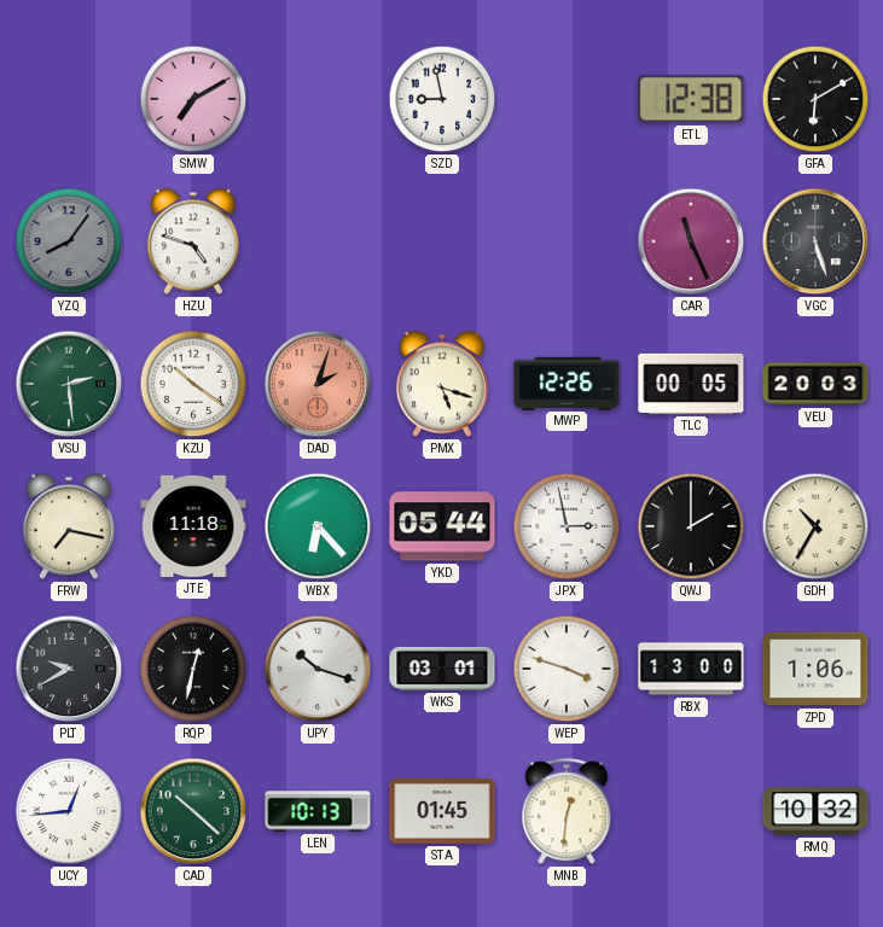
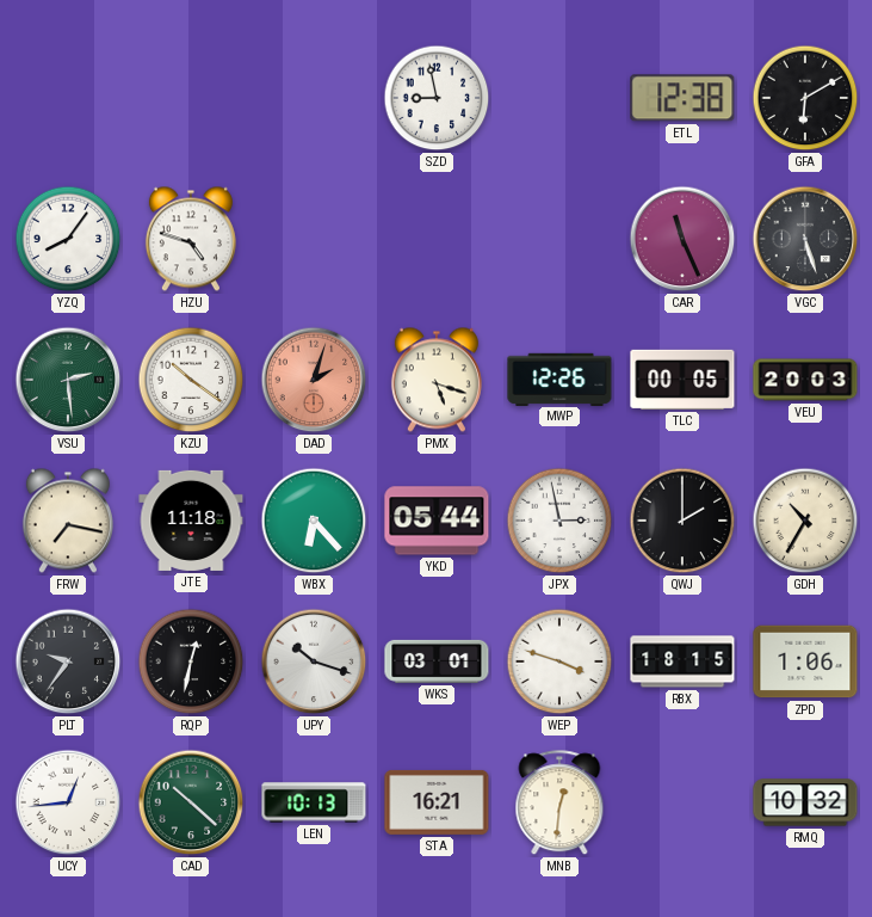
SMW: 7:10 -> none
YZQ dial: grey -> white
PLT: 9:40 -> 9:36
RBX: 13:00 -> 18:15
STA: 01:45 -> 16:21
